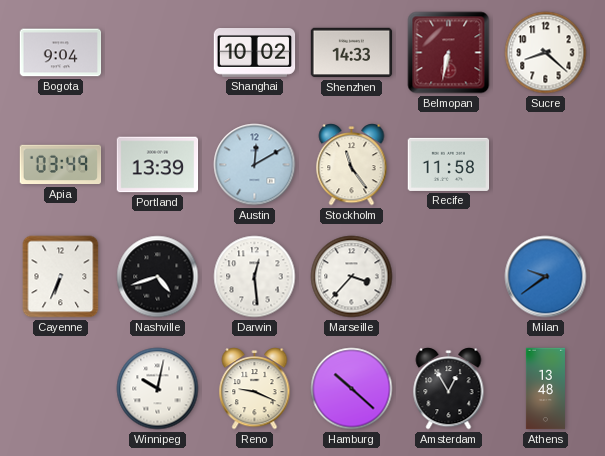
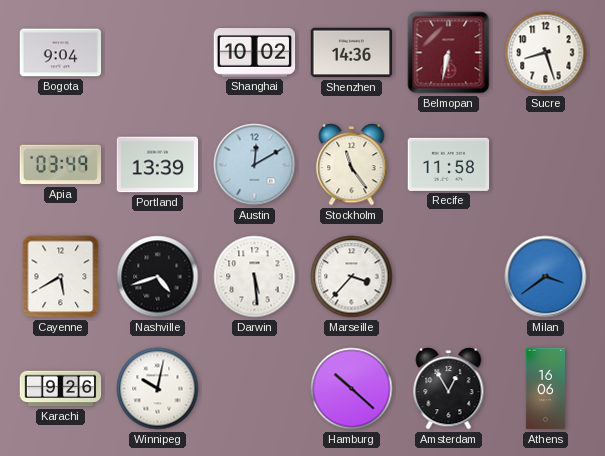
Shenzhen: 14:33 -> 14:36
Sucre: 8:22 -> 8:27
Cayenne: 6:34 -> 5:40
Darwin: 12:29 -> 5:29
Milan: 9:39 -> 3:39
Karachi: none -> 9:26
Reno: 9:19 -> none
Athens: 13:48 -> 16:06
